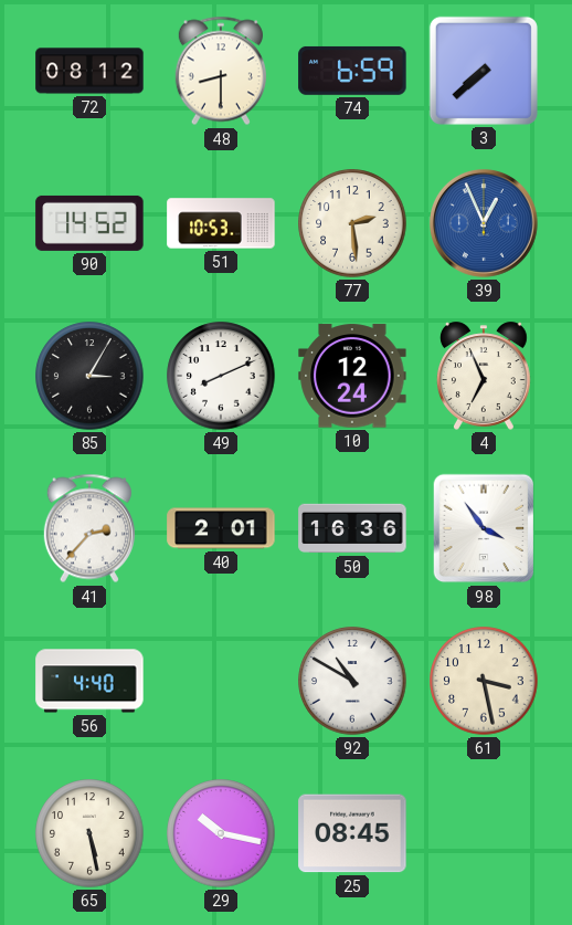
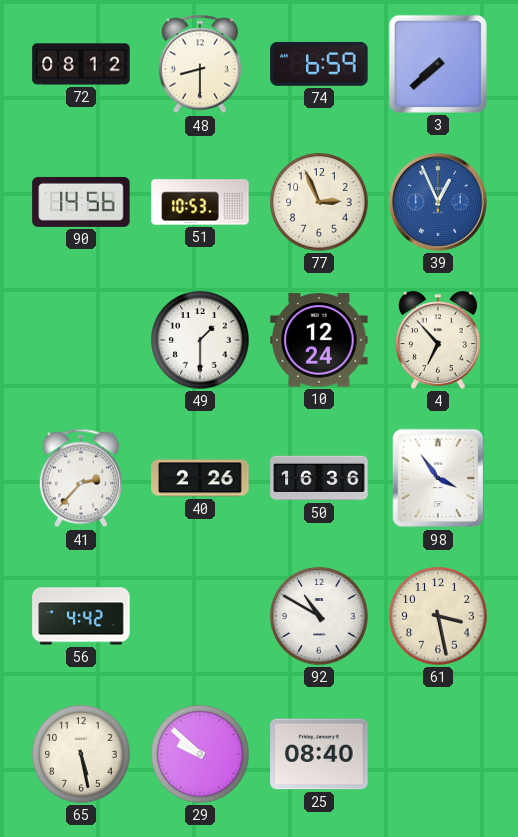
90: 14:52 -> 14:56
77: 2:29 -> 2:56
85: 3:05 -> none
49: 8:11 -> 1:30
4: 6:56 -> 6:53
40: 2:01 -> 2:26
56: 4:40 -> 4:42
29: 10:17 -> 9:52
25: 08:45 -> 08:40
